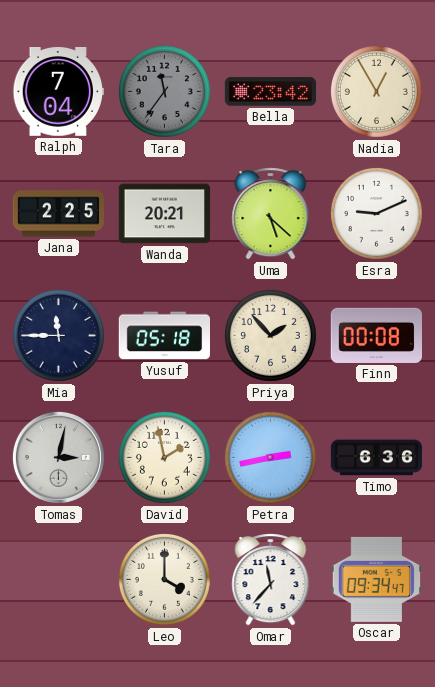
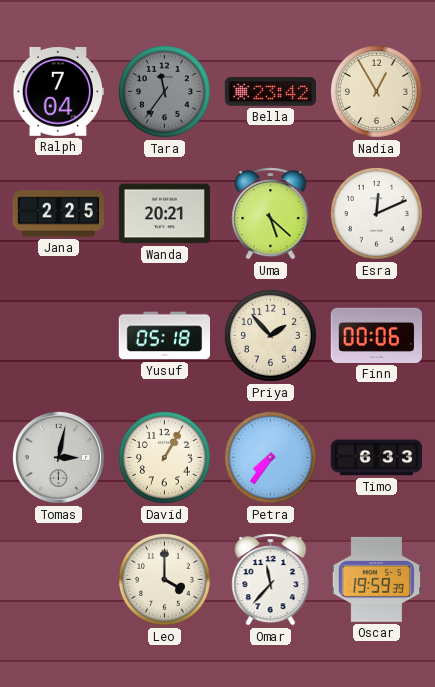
Esra: 9:11 -> 12:11
Mia: 11:45 -> none
Finn: 00:08 -> 00:06
David: 1:58 -> 1:05
Petra: 2:43 -> 7:36
Timo: 6:36 -> 6:33
Oscar: 09:34 -> 19:59
